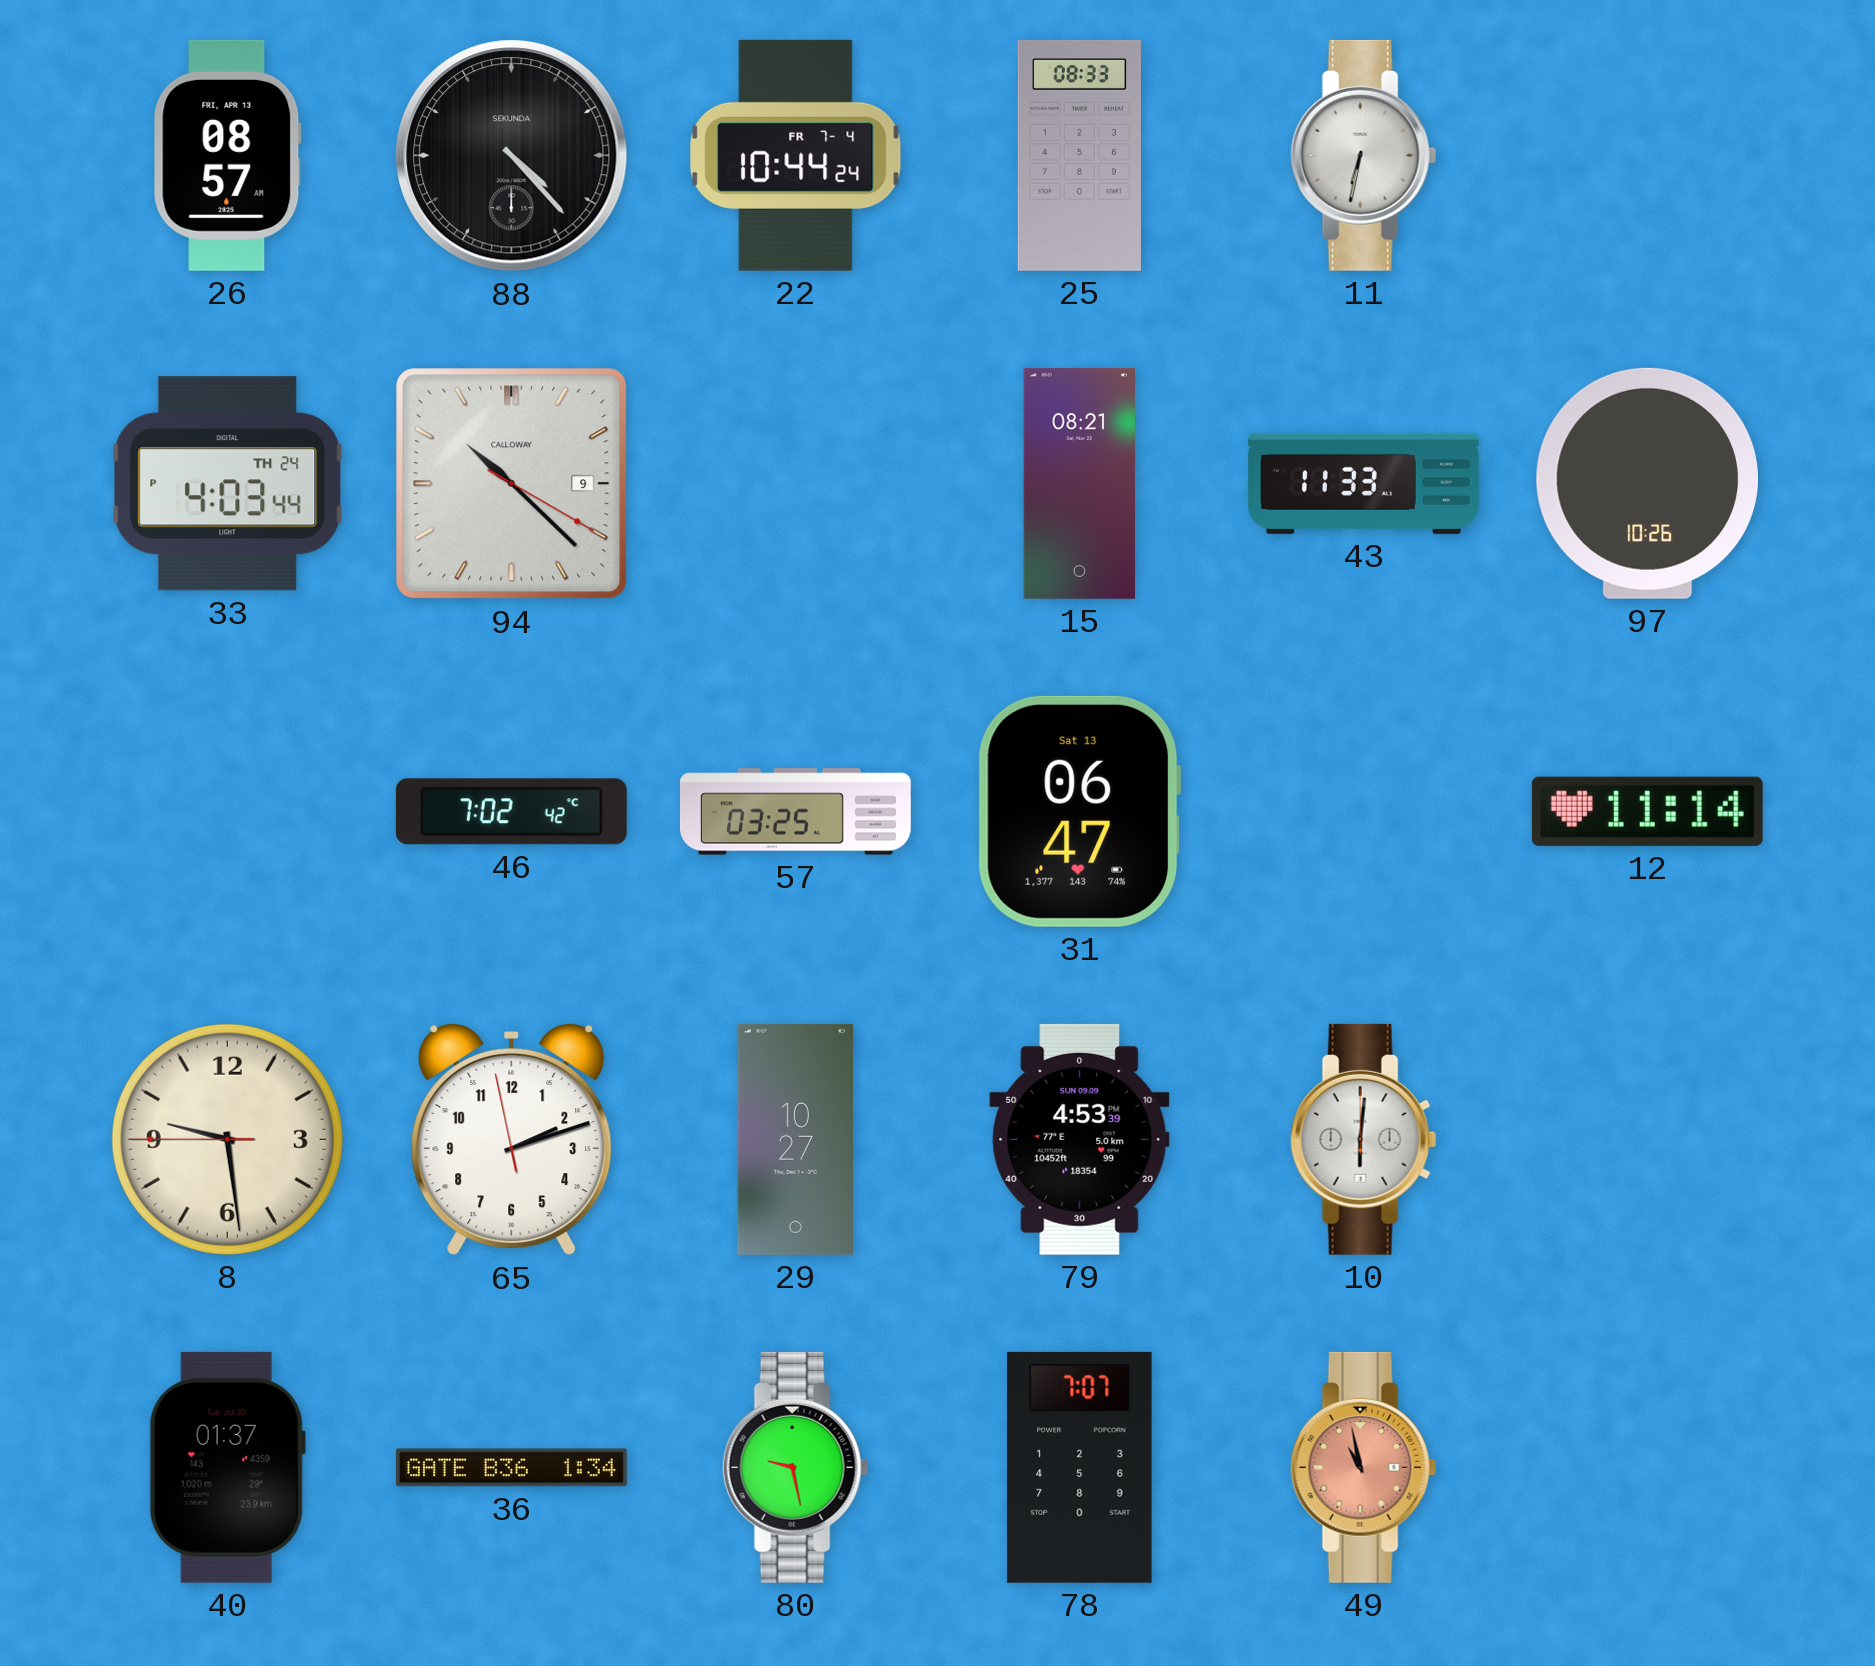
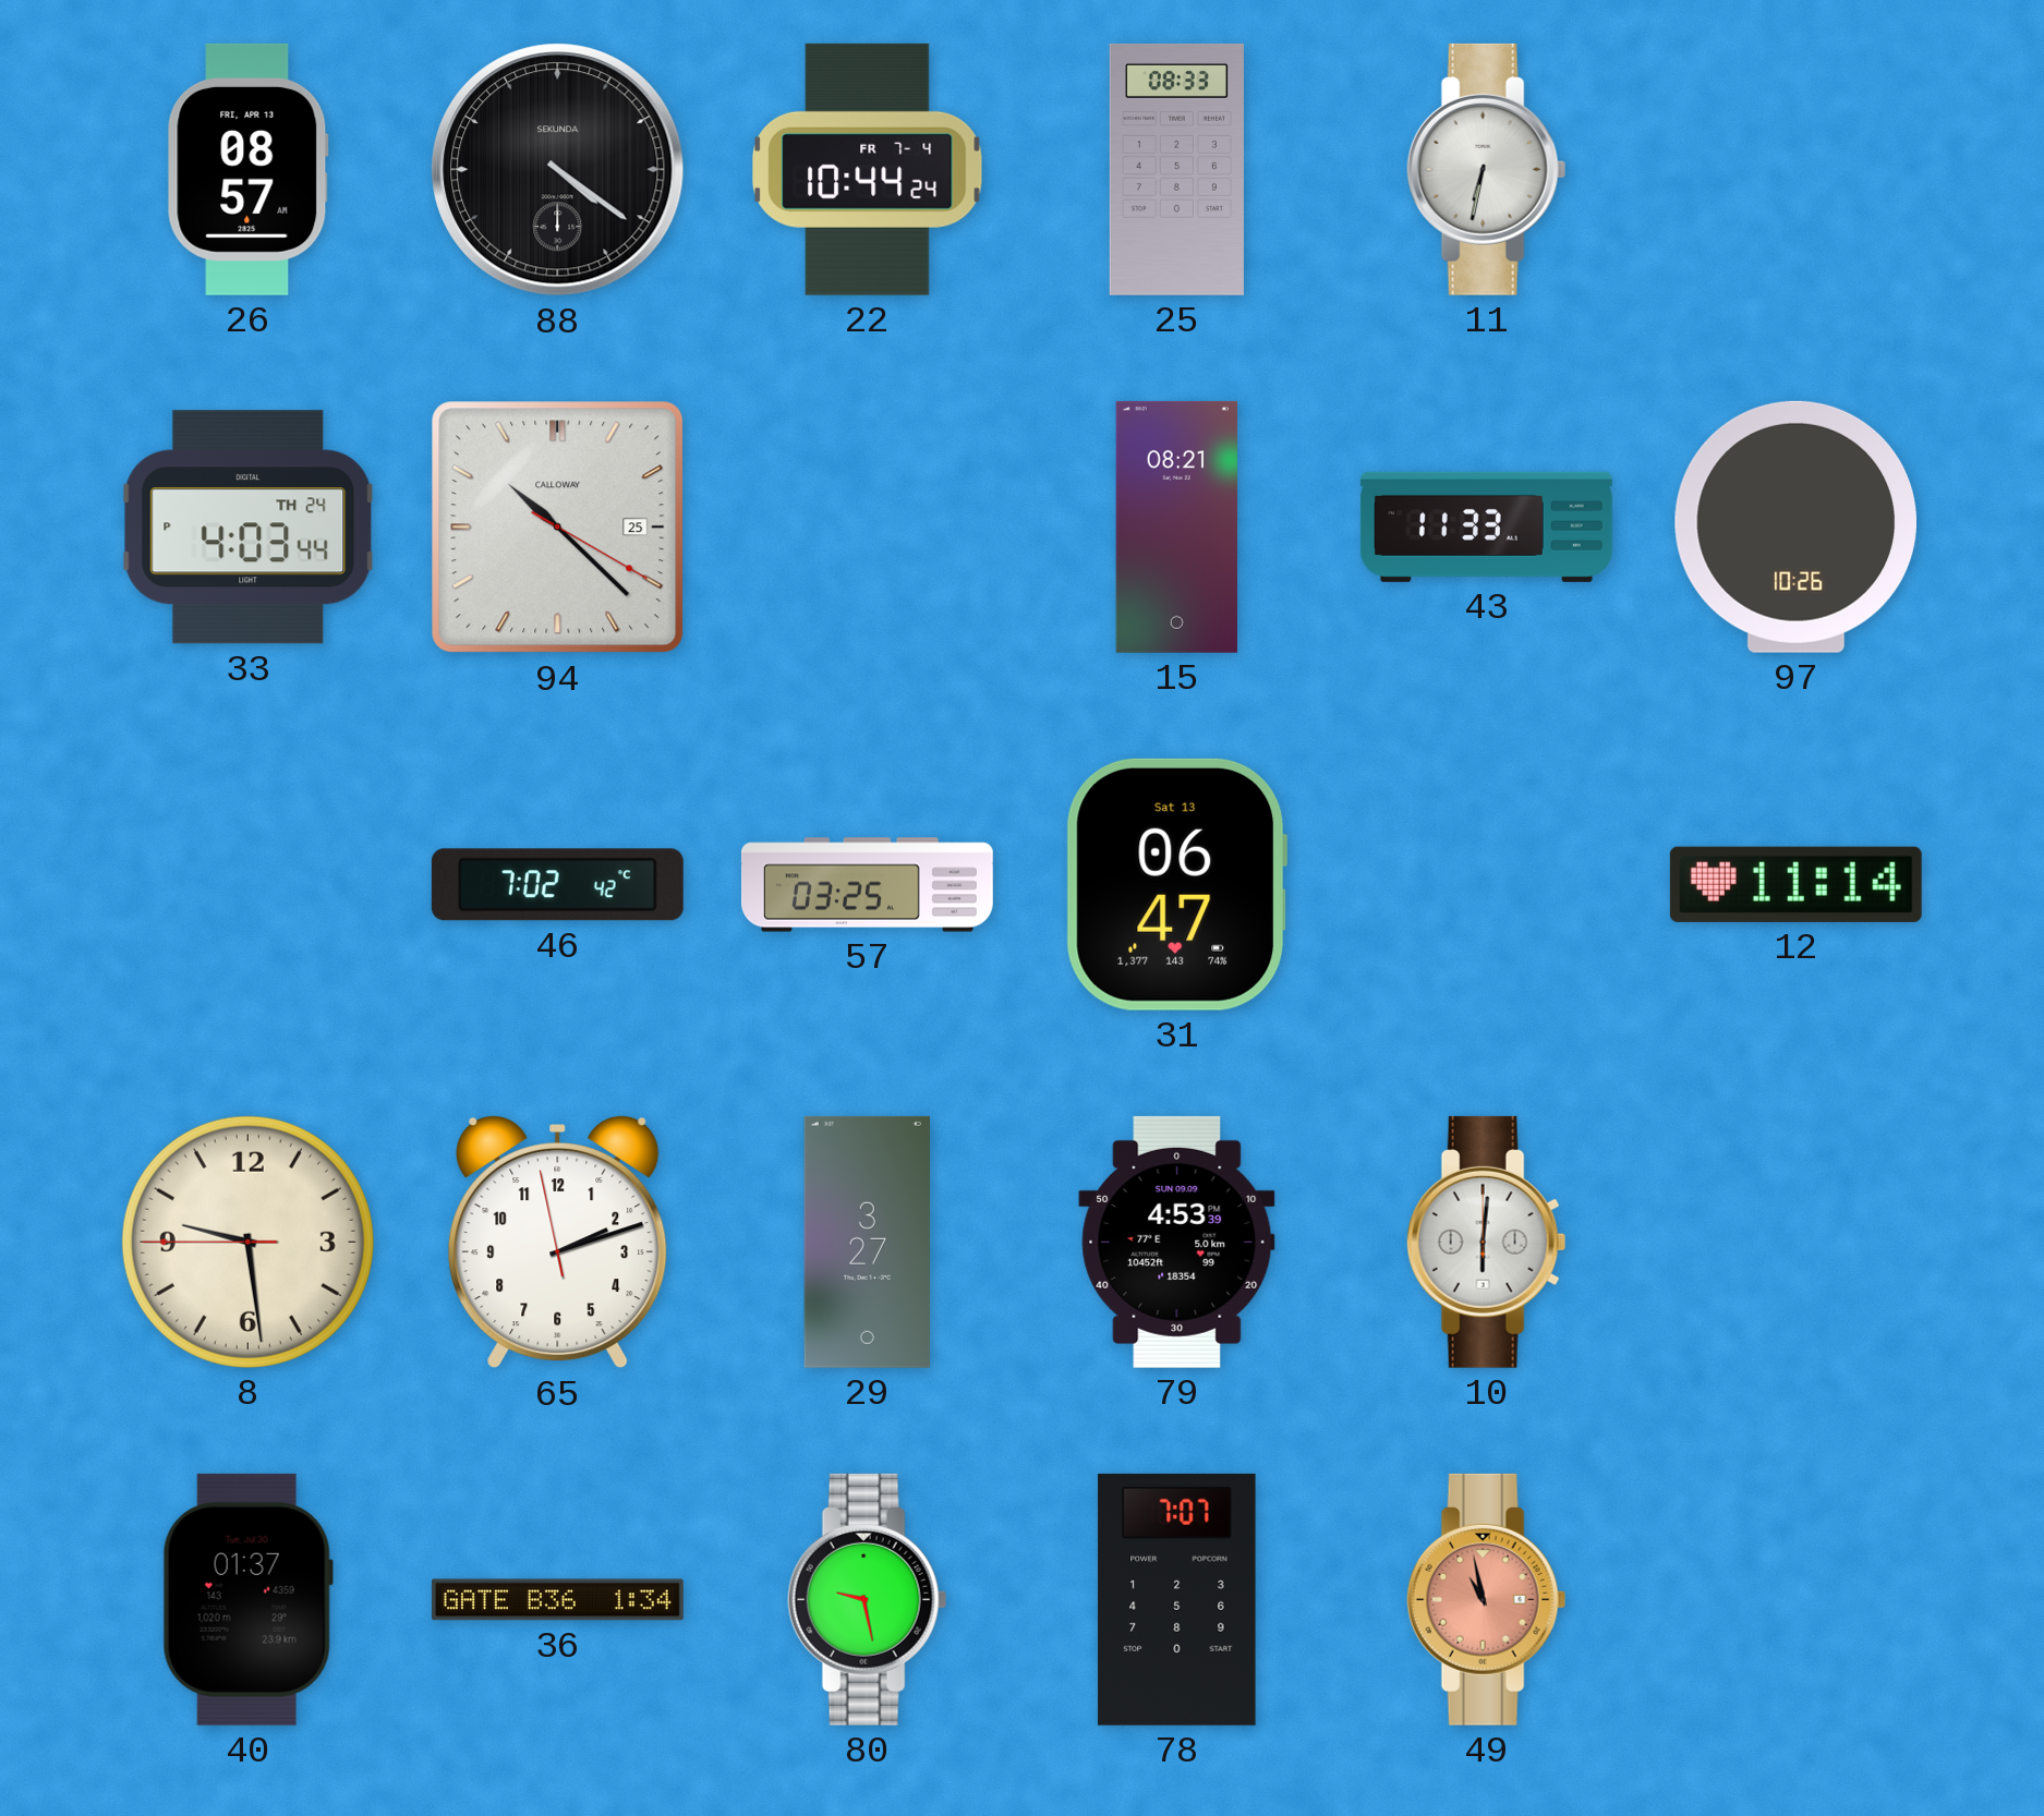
88: 4:23 -> 4:21
94 date: 9 -> 25
29: 10:27 -> 3:27
